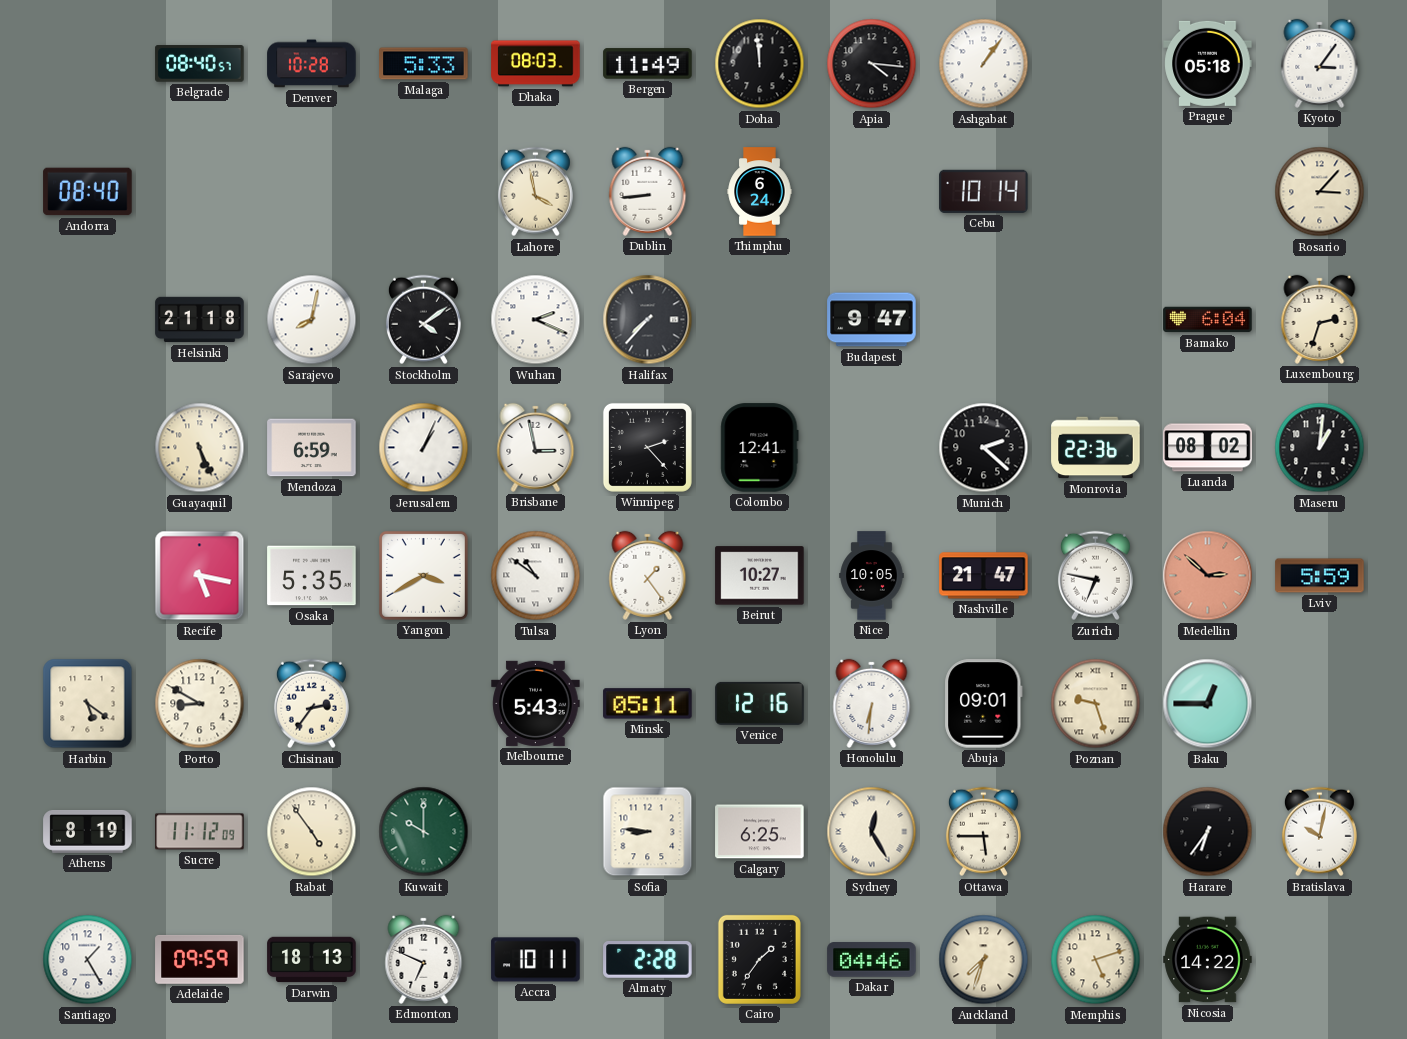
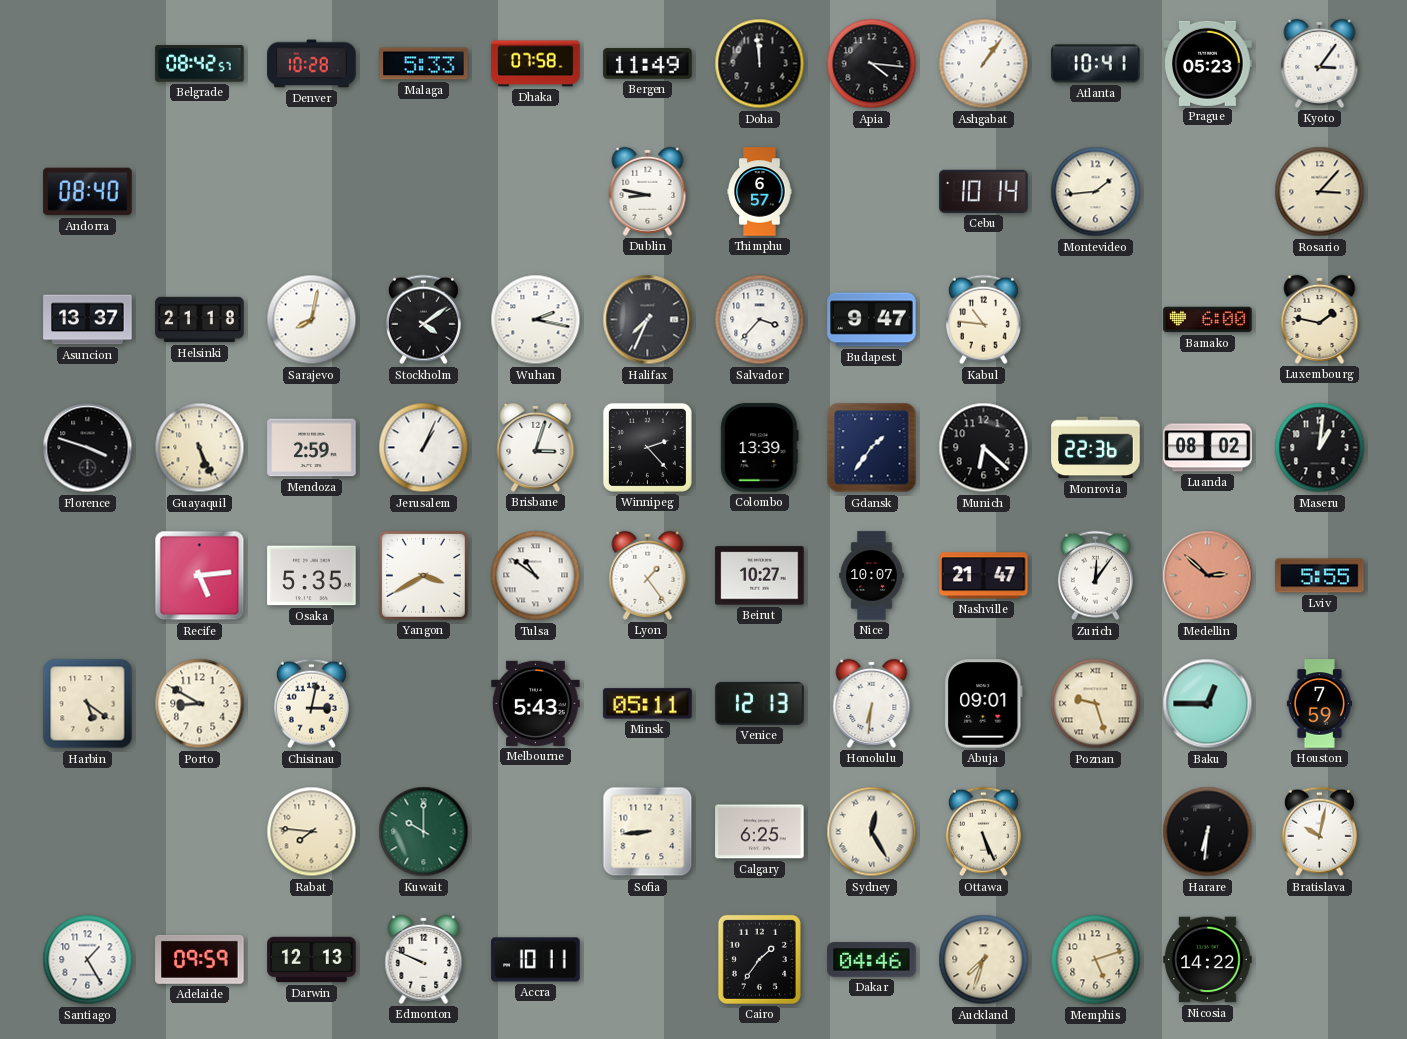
Belgrade: 08:40 -> 08:42
Dhaka: 08:03 -> 07:58
Atlanta: none -> 10:41
Prague: 05:18 -> 05:23
Lahore: 3:58 -> none
Dublin: 8:44 -> 8:47
Thimphu: 6:24 -> 6:57
Montevideo: none -> 1:44
Asuncion: none -> 13:37
Wuhan: 2:19 -> 2:17
Halifax: 7:37 -> 7:34
Salvador: none -> 3:37
Kabul: none -> 10:46
Bamako: 6:04 -> 6:00
Luxembourg: 2:33 -> 1:47
Florence: none -> 3:48
Mendoza: 6:59 -> 2:59
Brisbane: 2:58 -> 3:03
Colombo: 12:41 -> 13:39
Gdansk: none -> 1:36
Munich: 2:22 -> 6:22
Recife: 5:17 -> 5:14
Nice: 10:05 -> 10:07
Zurich: 6:47 -> 12:06
Lviv: 5:59 -> 5:55
Chisinau: 2:36 -> 3:02
Venice: 12:16 -> 12:13
Houston: none -> 7:59
Athens: 8:19 -> none
Sucre: 11:12 -> none
Rabat: 4:54 -> 7:46
Sofia: 8:46 -> 8:44
Ottawa: 5:45 -> 5:26
Harare: 6:36 -> 6:31
Darwin: 18:13 -> 12:13
Edmonton: 6:49 -> 9:49
Almaty: 2:28 -> none
